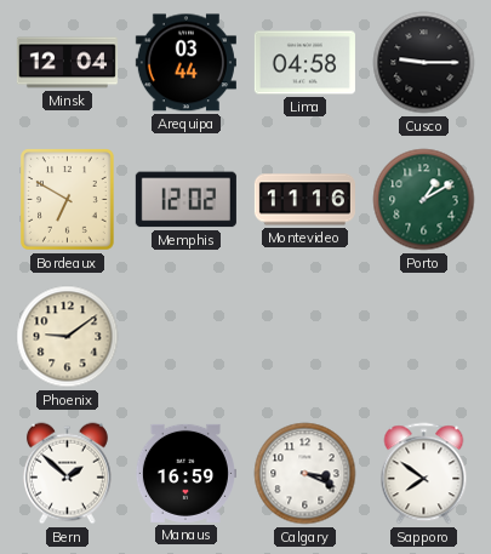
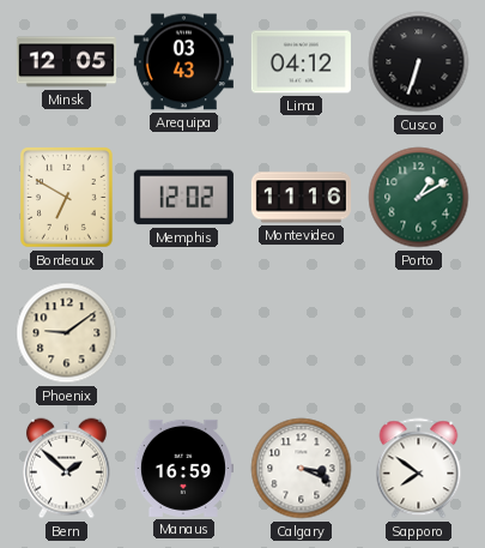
Minsk: 12:04 -> 12:05
Arequipa: 03:44 -> 03:43
Lima: 04:58 -> 04:12
Cusco: 9:15 -> 6:33
